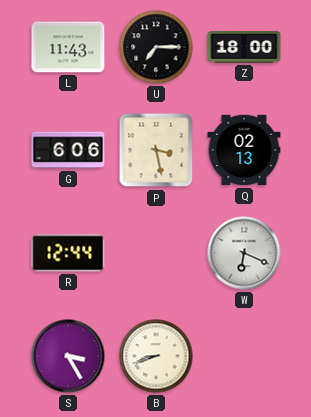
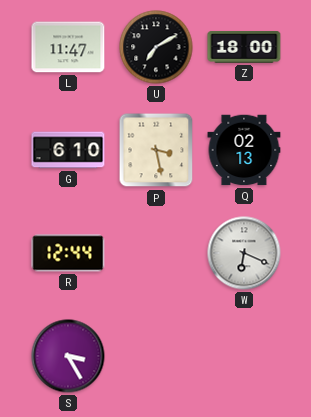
L: 11:43 -> 11:47
U: 7:15 -> 7:10
G: 6:06 -> 6:10
B: 8:42 -> none
